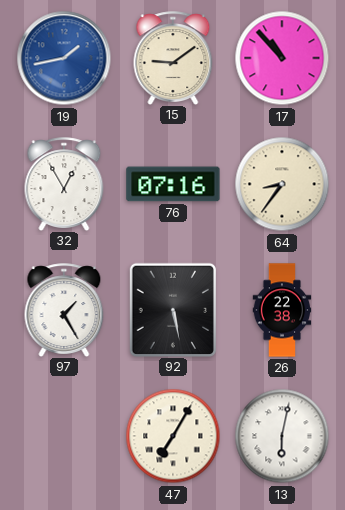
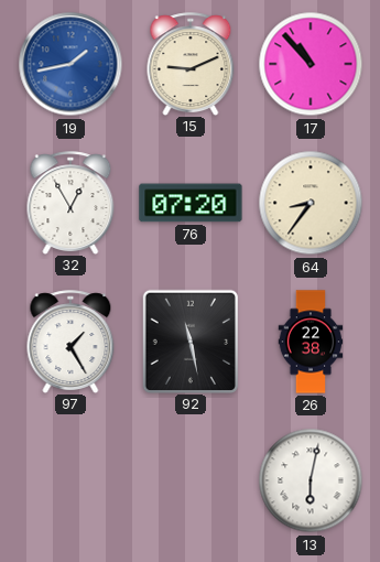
15: 9:09 -> 9:11
76: 07:16 -> 07:20
92: 5:28 -> 11:28
47: 7:05 -> none
